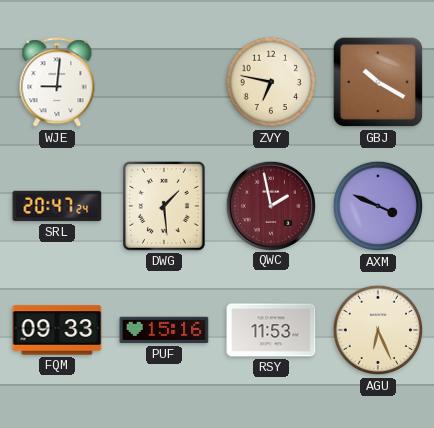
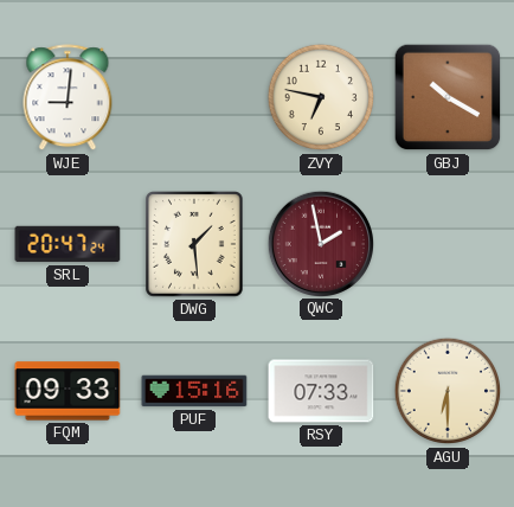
AXM: 3:49 -> none
RSY: 11:53 -> 07:33
AGU: 6:26 -> 6:30
